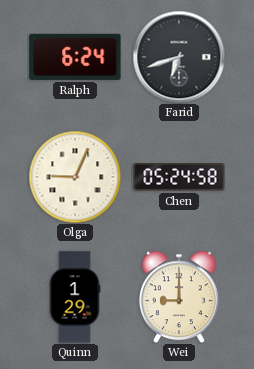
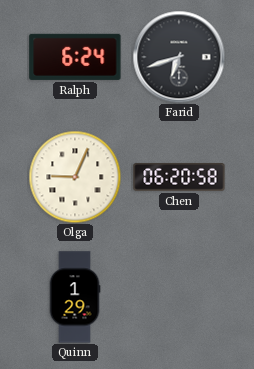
Chen: 05:24 -> 06:20
Wei: 9:00 -> none
